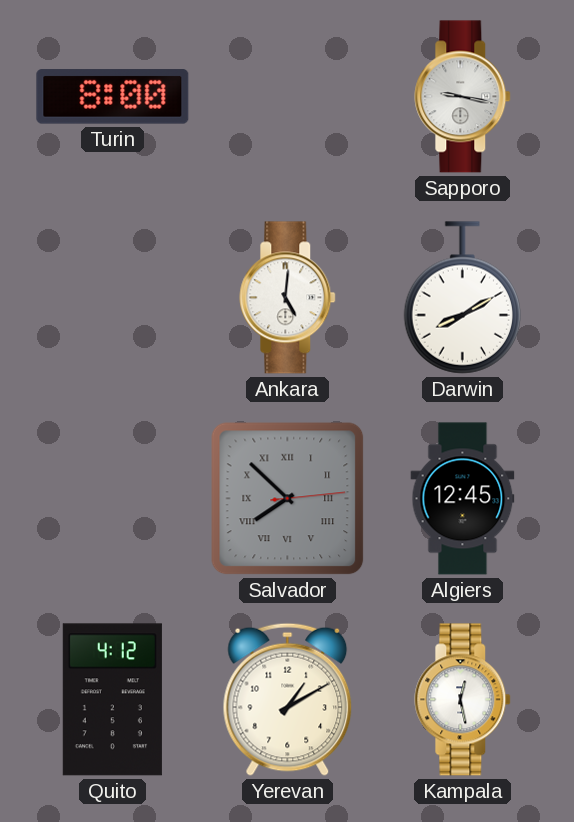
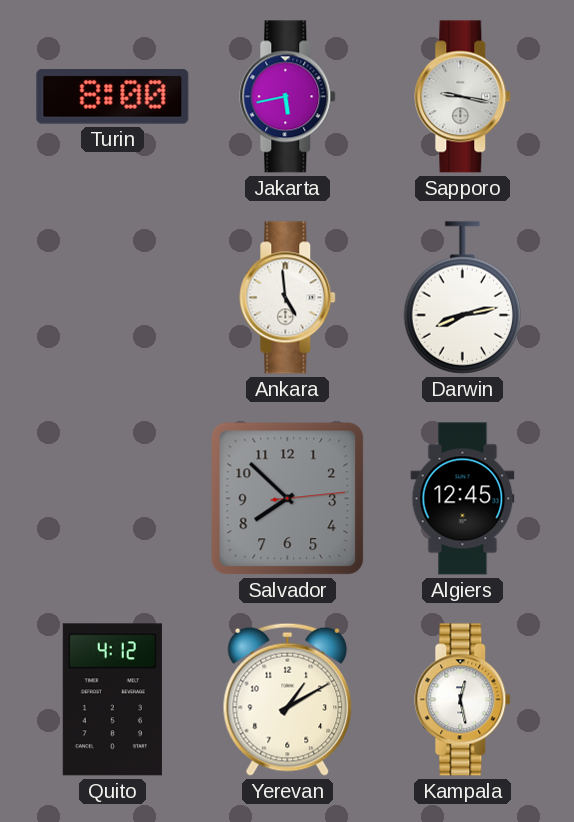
Jakarta: none -> 5:43
Ankara: 5:01 -> 4:59
Darwin: 8:10 -> 8:13
Salvador numerals: Roman -> Arabic
